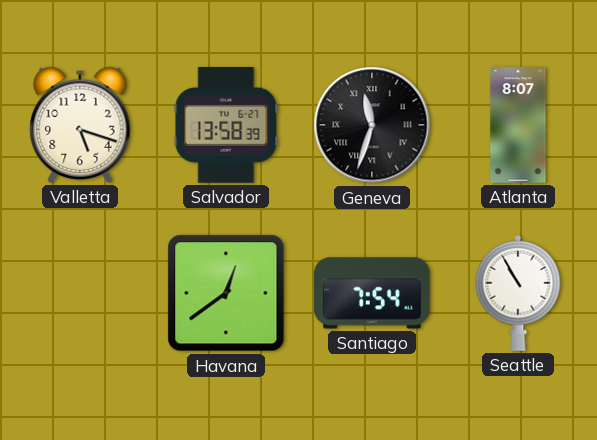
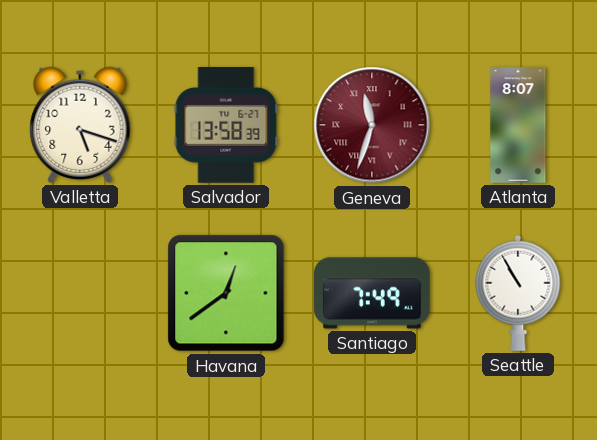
Geneva dial: black -> burgundy
Santiago: 7:54 -> 7:49
